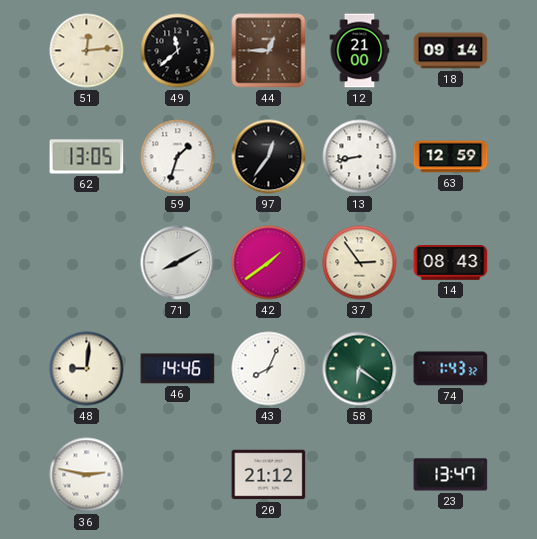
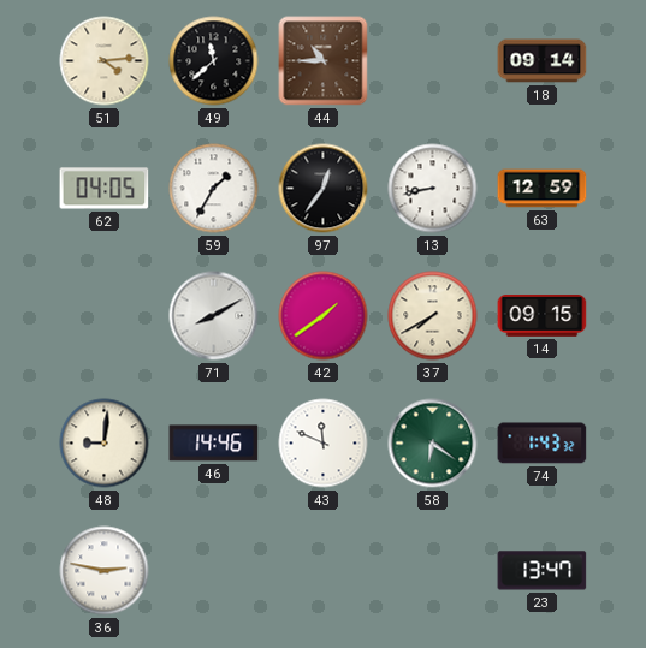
51: 12:14 -> 4:14
44: 12:45 -> 10:45
12: 21:00 -> none
62: 13:05 -> 04:05
59: 1:33 -> 1:35
37: 2:54 -> 7:40
14: 08:43 -> 09:15
43: 8:04 -> 11:49
20: 21:12 -> none
